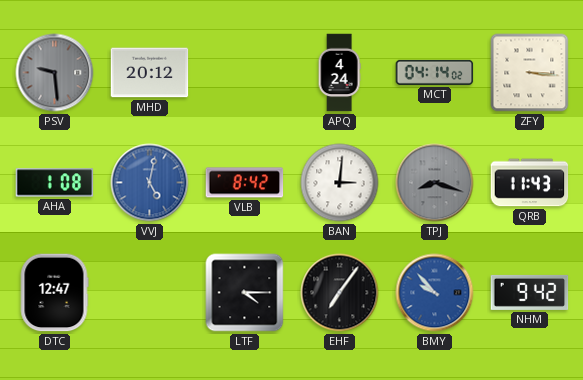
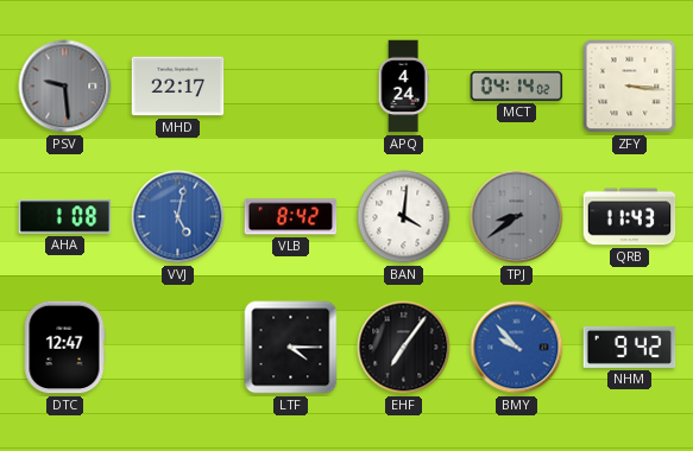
MHD: 20:12 -> 22:17
BAN: 3:01 -> 4:01
TPJ: 8:18 -> 8:39
